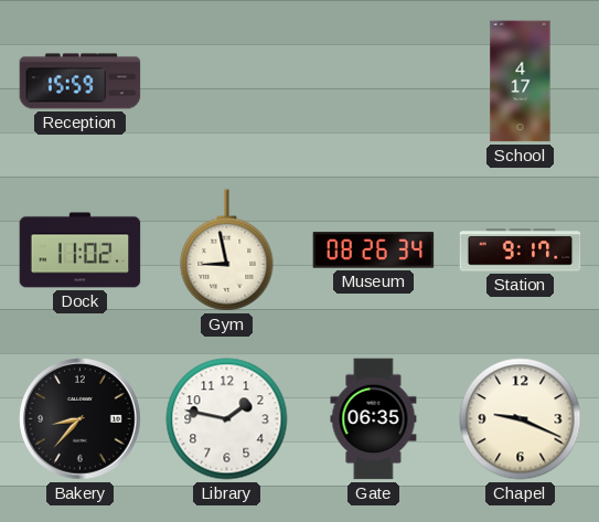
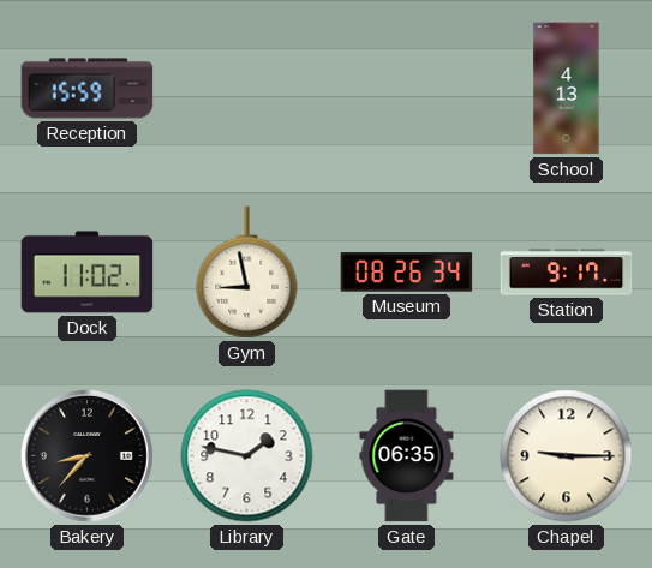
School: 4:17 -> 4:13
Chapel: 9:19 -> 9:15
